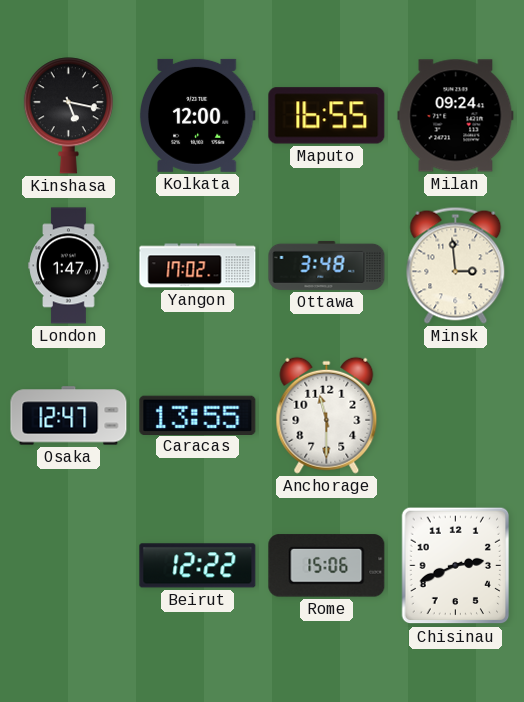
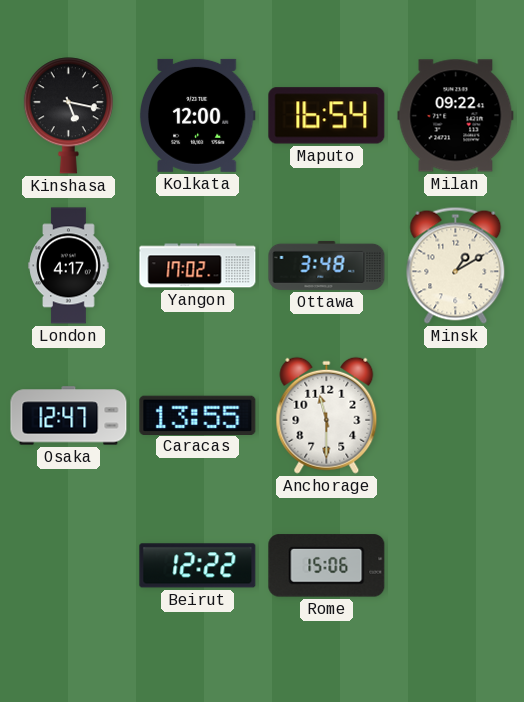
Maputo: 16:55 -> 16:54
Milan: 09:24 -> 09:22
London: 1:47 -> 4:17
Minsk: 2:59 -> 1:10
Chisinau: 2:41 -> none
